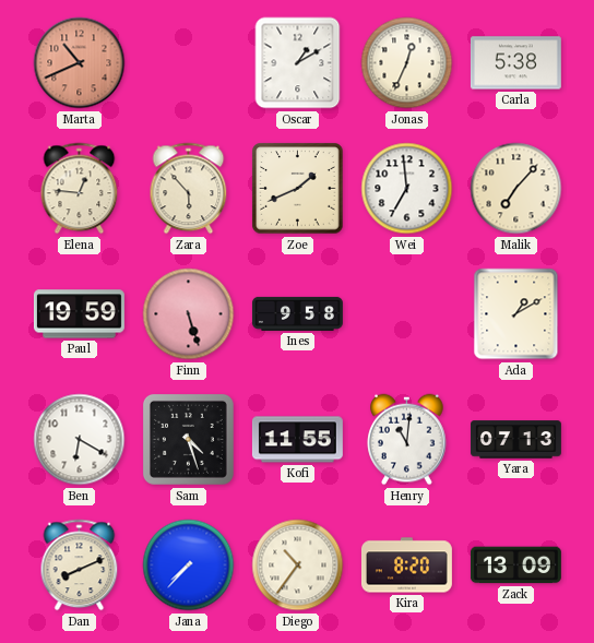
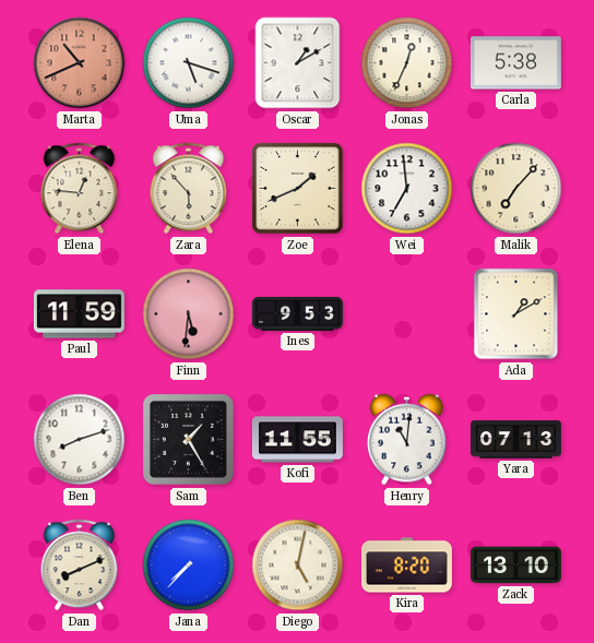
Uma: none -> 5:18
Paul: 19:59 -> 11:59
Finn: 5:27 -> 5:31
Ines: 9:58 -> 9:53
Ben: 6:20 -> 8:12
Sam: 4:27 -> 1:25
Diego: 10:36 -> 5:02
Zack: 13:09 -> 13:10
